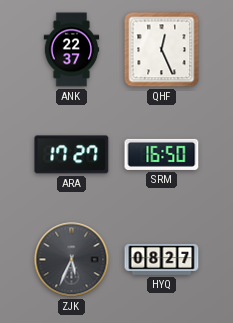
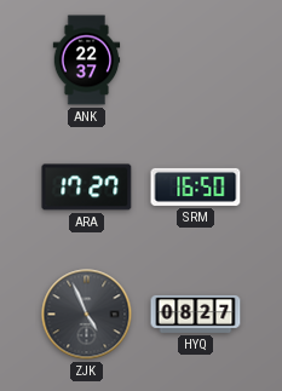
QHF: 12:26 -> none
ZJK: 5:34 -> 4:56
